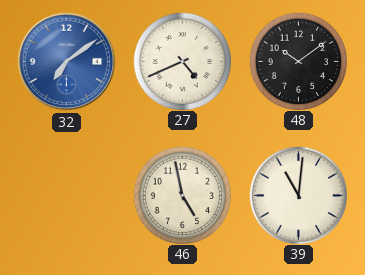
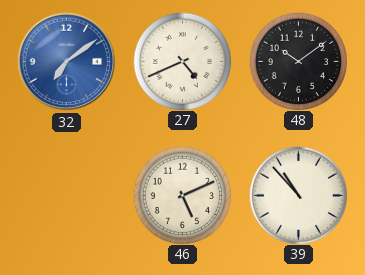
46: 4:58 -> 5:11
39: 11:01 -> 10:53
